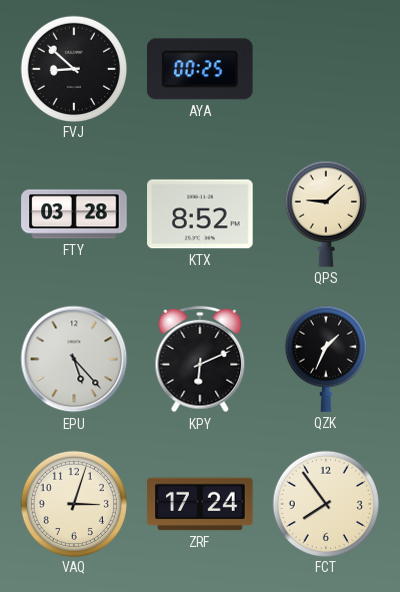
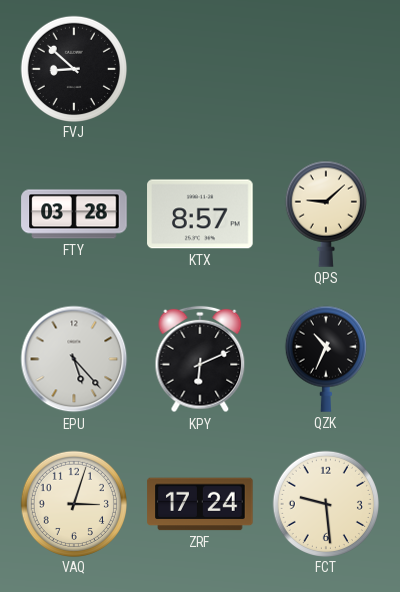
AYA: 00:25 -> none
KTX: 8:52 -> 8:57
QZK: 1:34 -> 10:34
FCT: 7:54 -> 9:29
